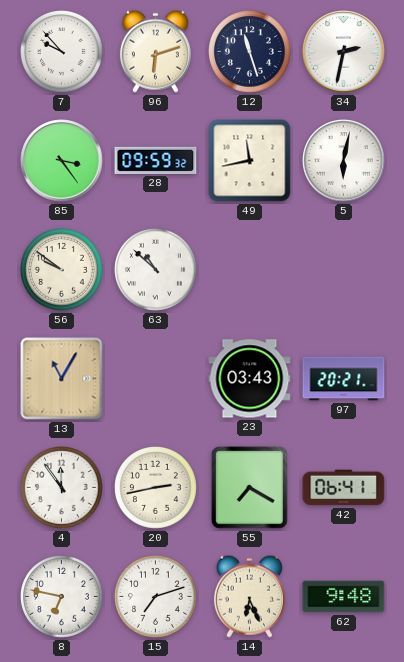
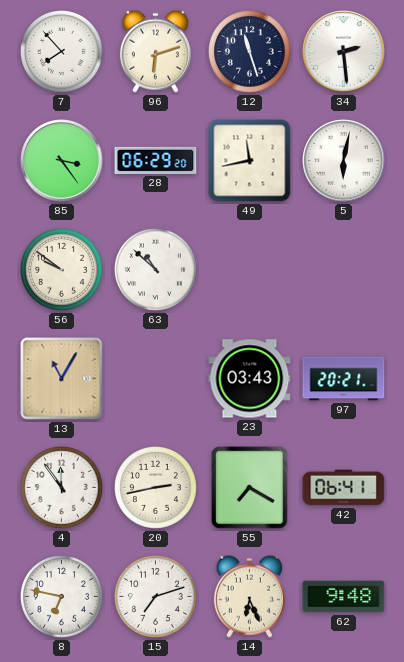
7: 9:53 -> 7:53
34: 2:32 -> 2:29
28: 09:59 -> 06:29
